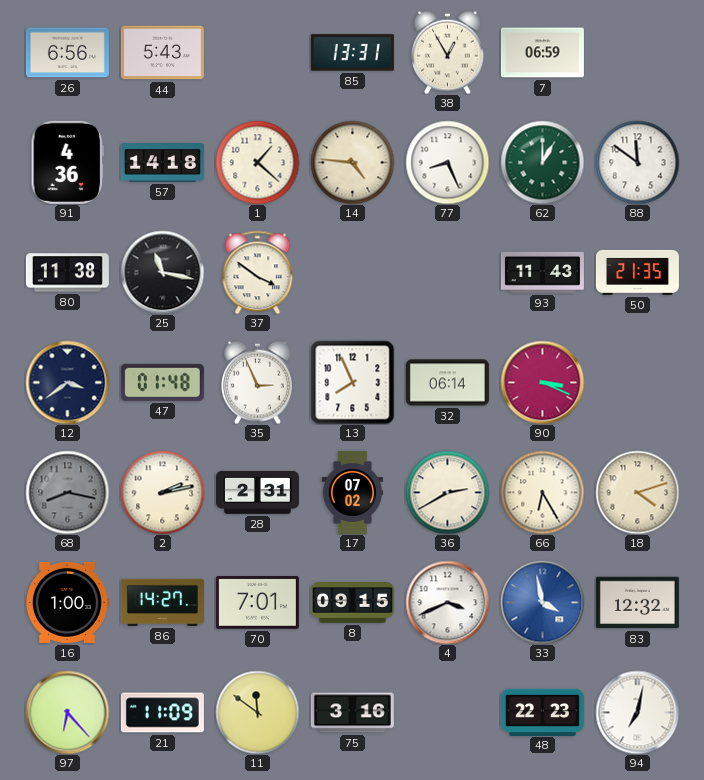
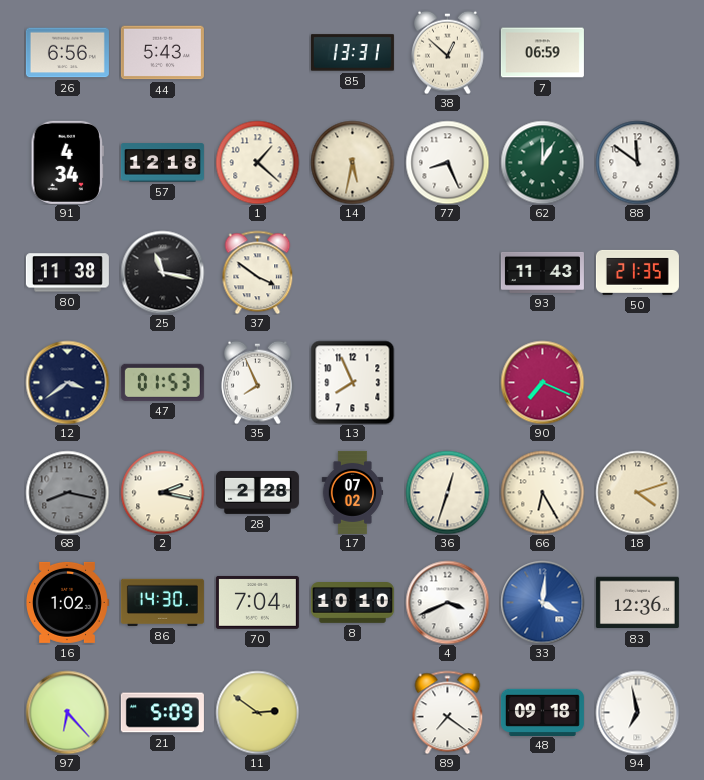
38: 12:55 -> 12:52
91: 4:36 -> 4:34
57: 14:18 -> 12:18
14: 4:46 -> 5:32
47: 01:48 -> 01:53
35: 2:56 -> 7:56
32: 06:14 -> none
90: 3:19 -> 7:19
2: 2:13 -> 2:17
28: 2:31 -> 2:28
36: 2:40 -> 12:33
16: 1:00 -> 1:02
86: 14:27 -> 14:30
70: 7:01 -> 7:04
8: 09:15 -> 10:10
33: 3:58 -> 4:01
83: 12:32 -> 12:36
21: 11:09 -> 5:09
11: 11:51 -> 2:51
75: 3:16 -> none
89: none -> 7:21
48: 22:23 -> 09:18
94: 7:02 -> 6:58
